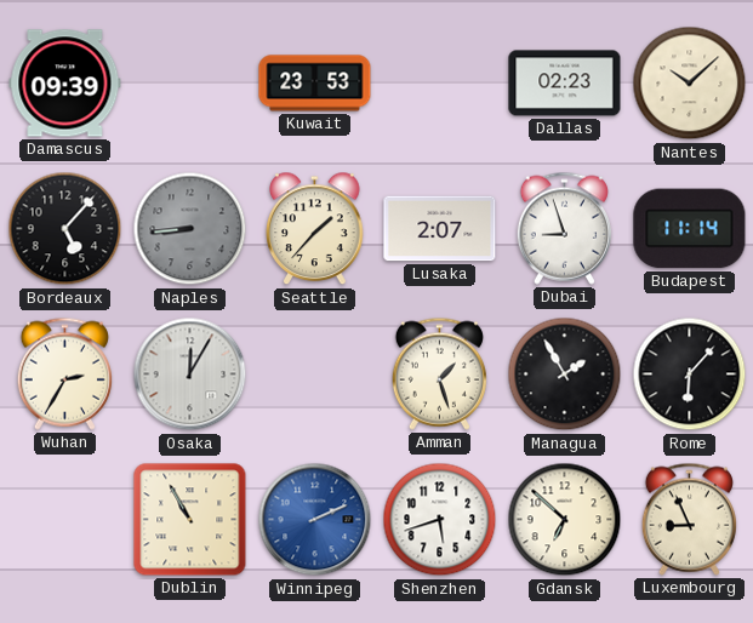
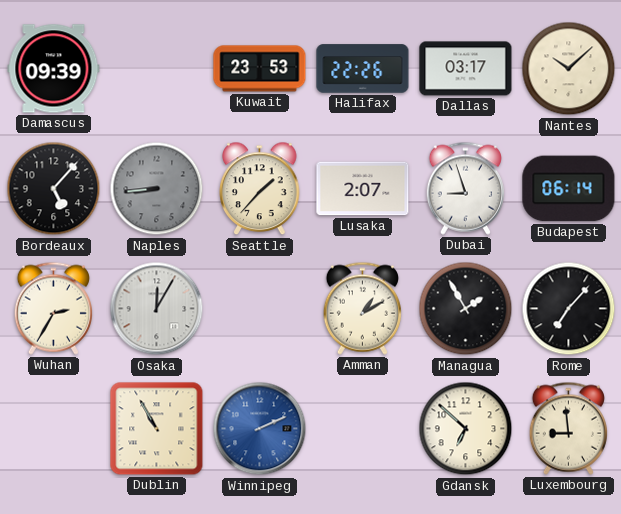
Halifax: none -> 22:26
Dallas: 02:23 -> 03:17
Budapest: 11:14 -> 06:14
Amman: 1:27 -> 1:10
Rome: 6:07 -> 7:07
Shenzhen: 5:42 -> none
Luxembourg: 8:56 -> 8:59
